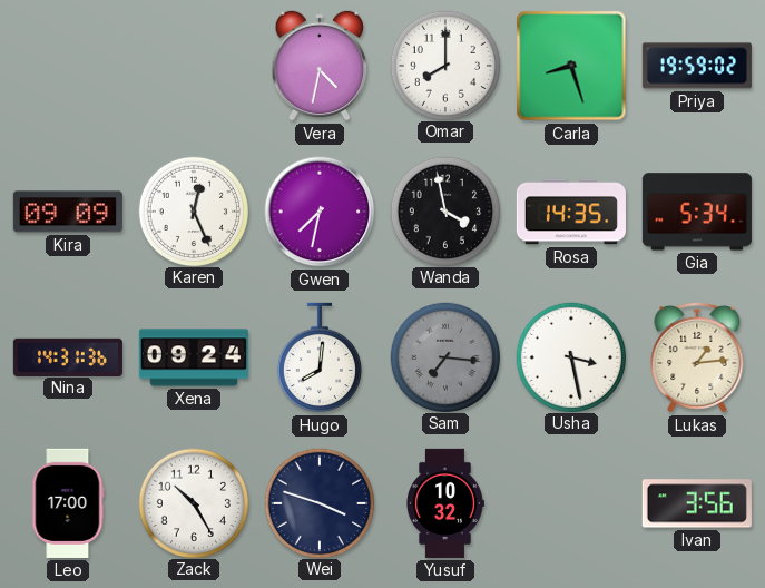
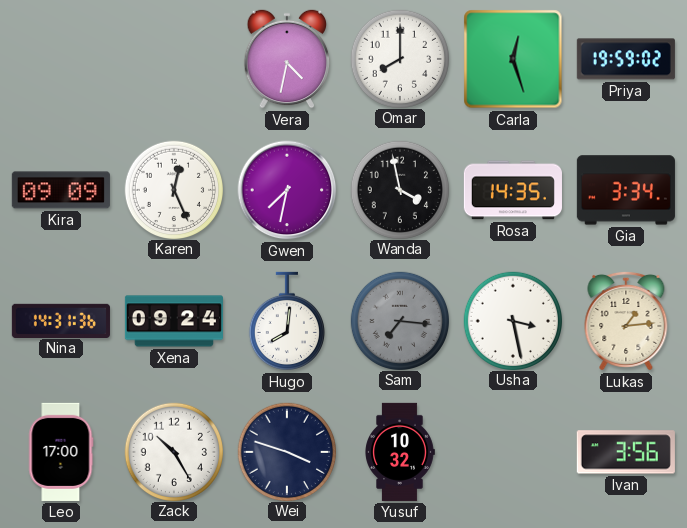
Carla: 8:27 -> 12:27
Gia: 5:34 -> 3:34
